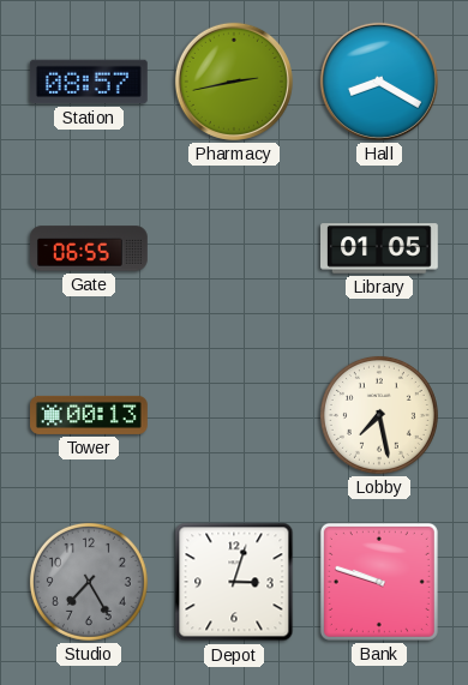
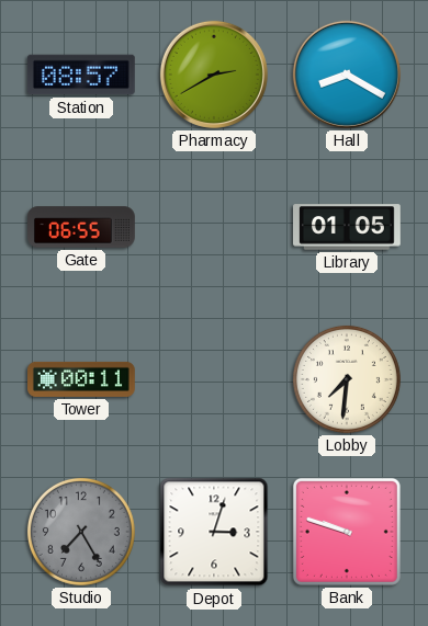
Pharmacy: 2:43 -> 2:40
Tower: 00:13 -> 00:11
Lobby: 7:28 -> 7:31
